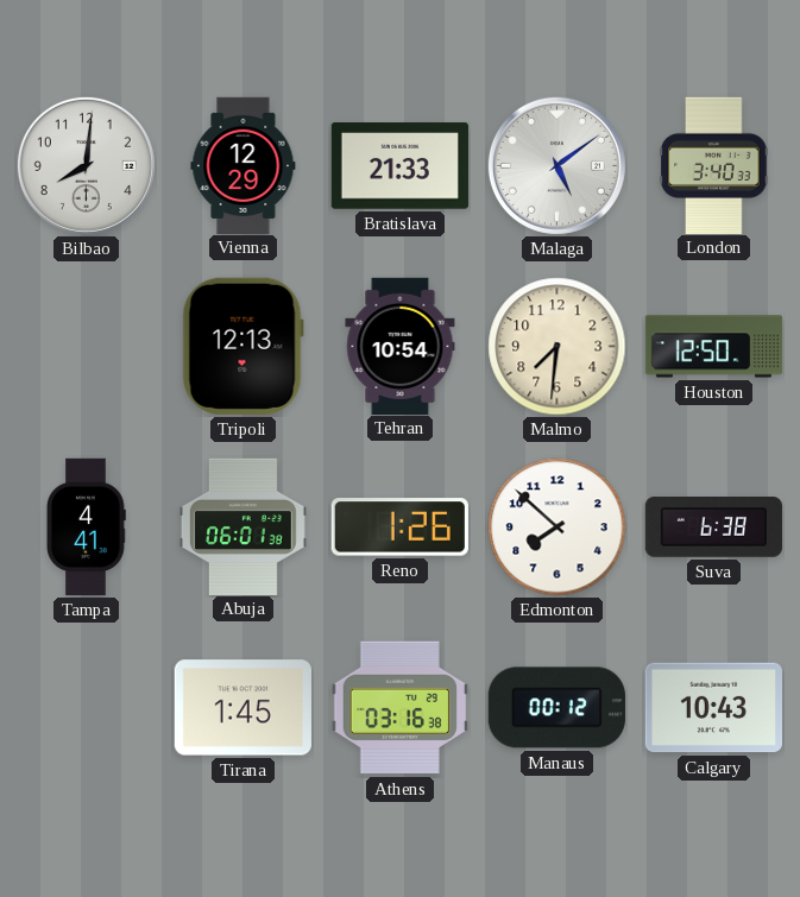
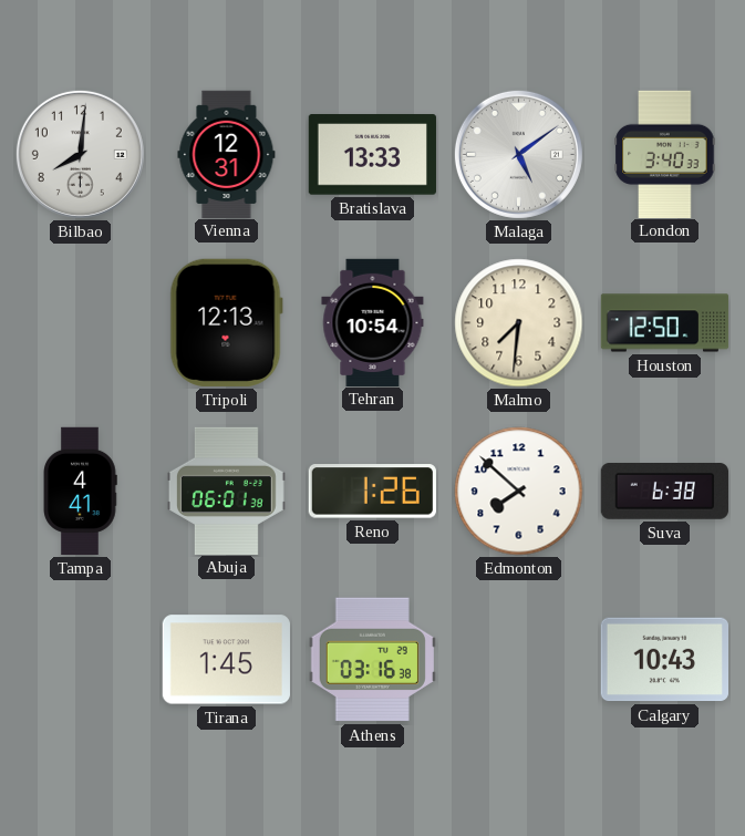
Vienna: 12:29 -> 12:31
Bratislava: 21:33 -> 13:33
Manaus: 00:12 -> none
